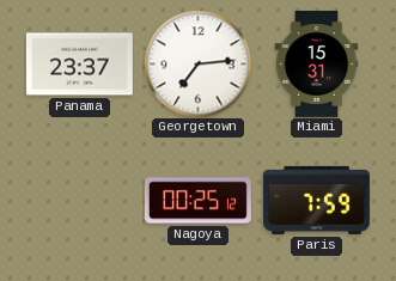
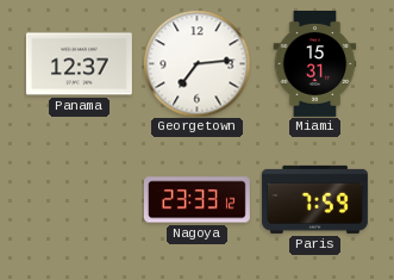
Panama: 23:37 -> 12:37
Nagoya: 00:25 -> 23:33
